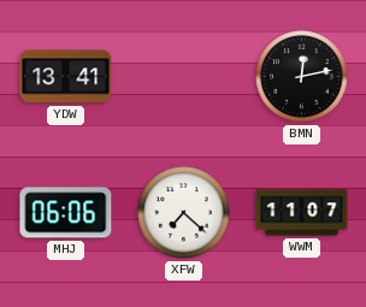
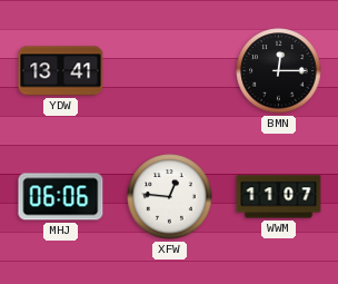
BMN: 12:13 -> 12:15
XFW: 7:22 -> 12:46
